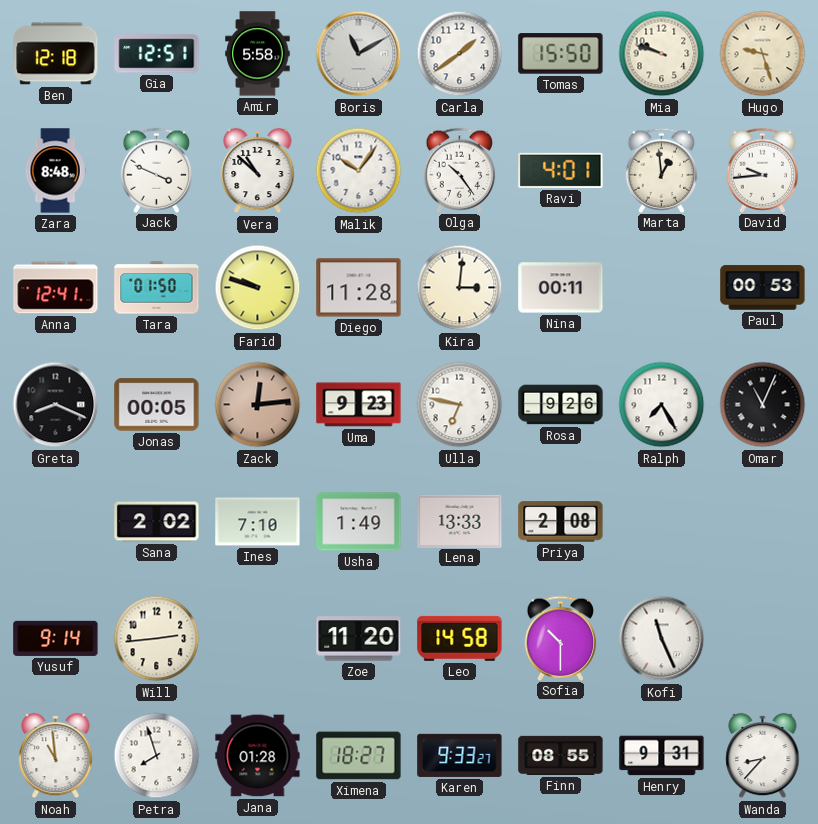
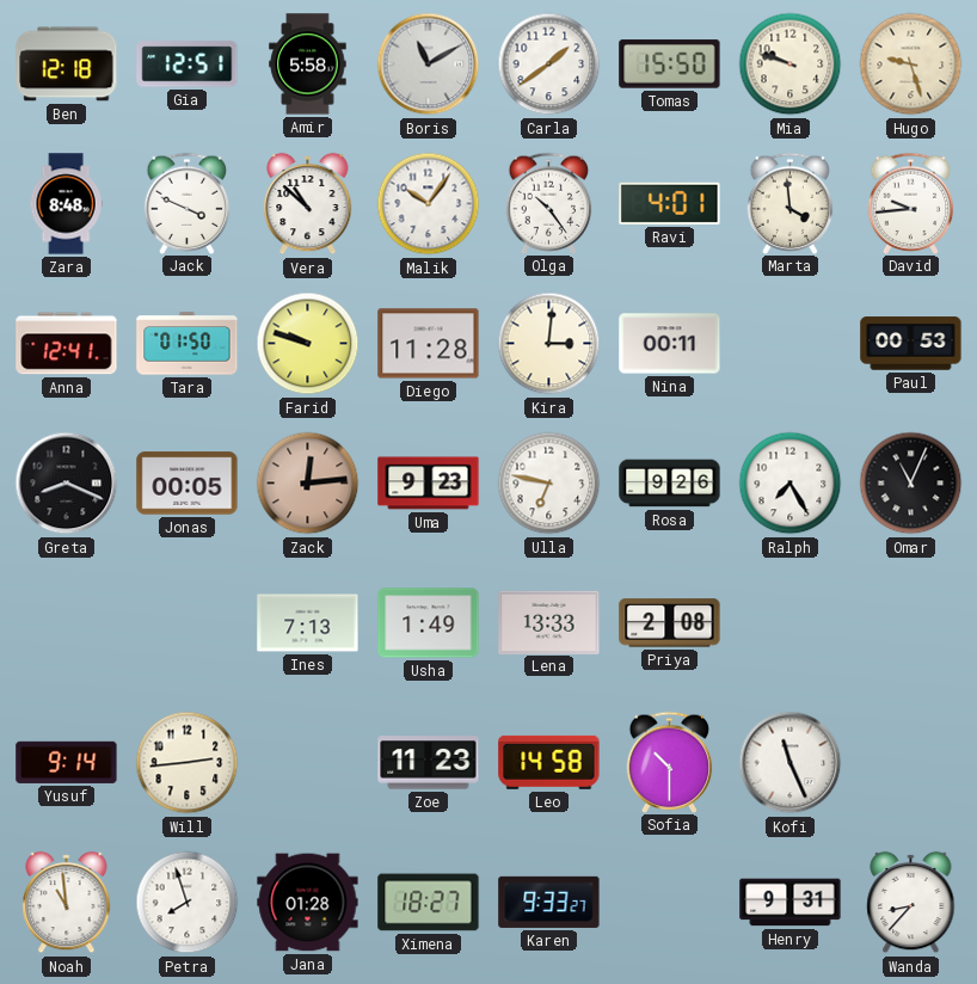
Marta: 12:59 -> 3:59
Sana: 2:02 -> none
Ines: 7:10 -> 7:13
Zoe: 11:20 -> 11:23
Finn: 08:55 -> none
